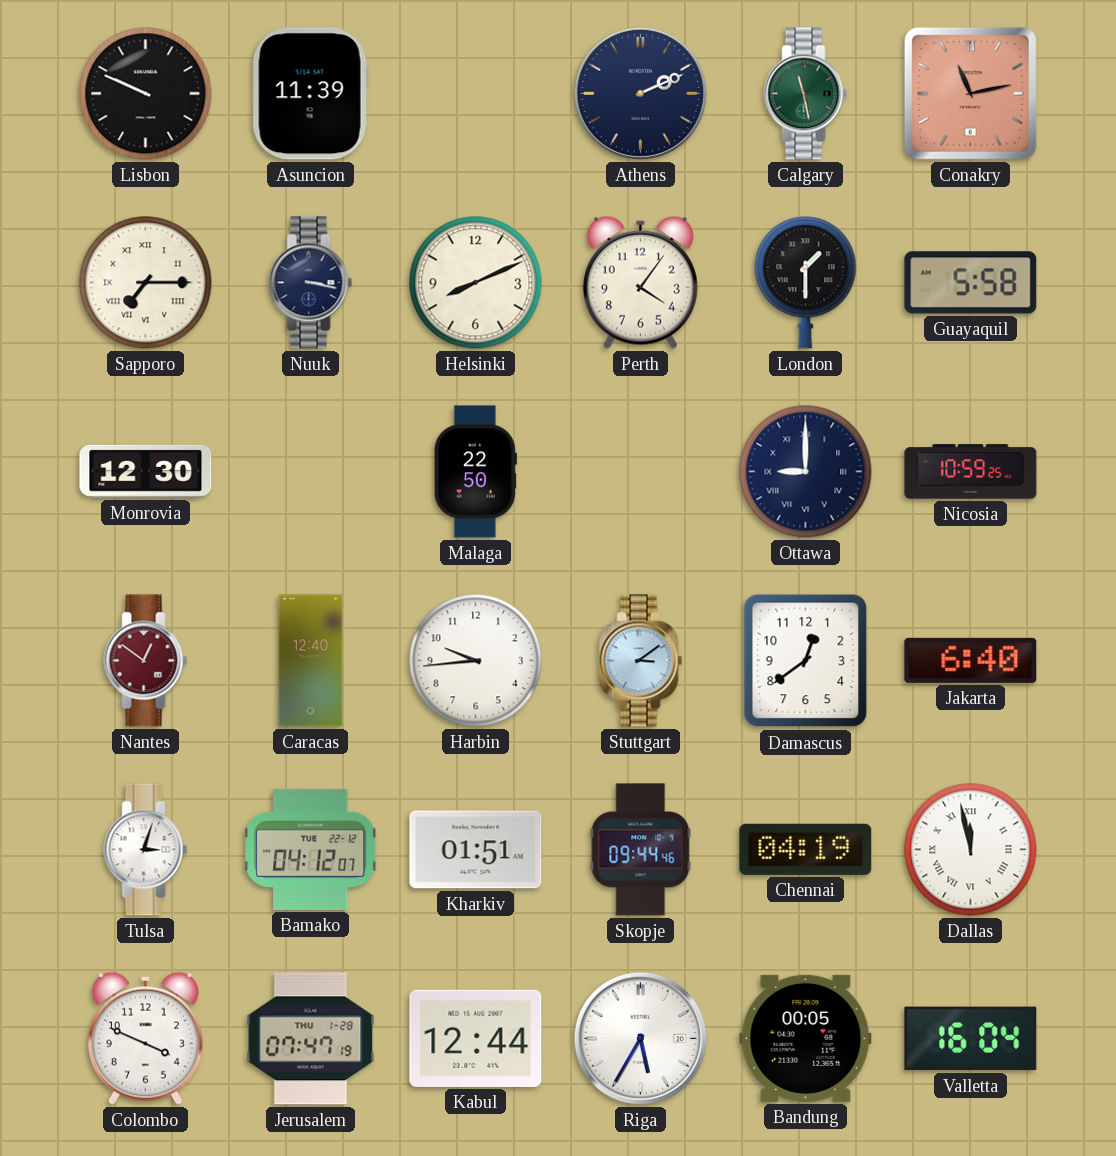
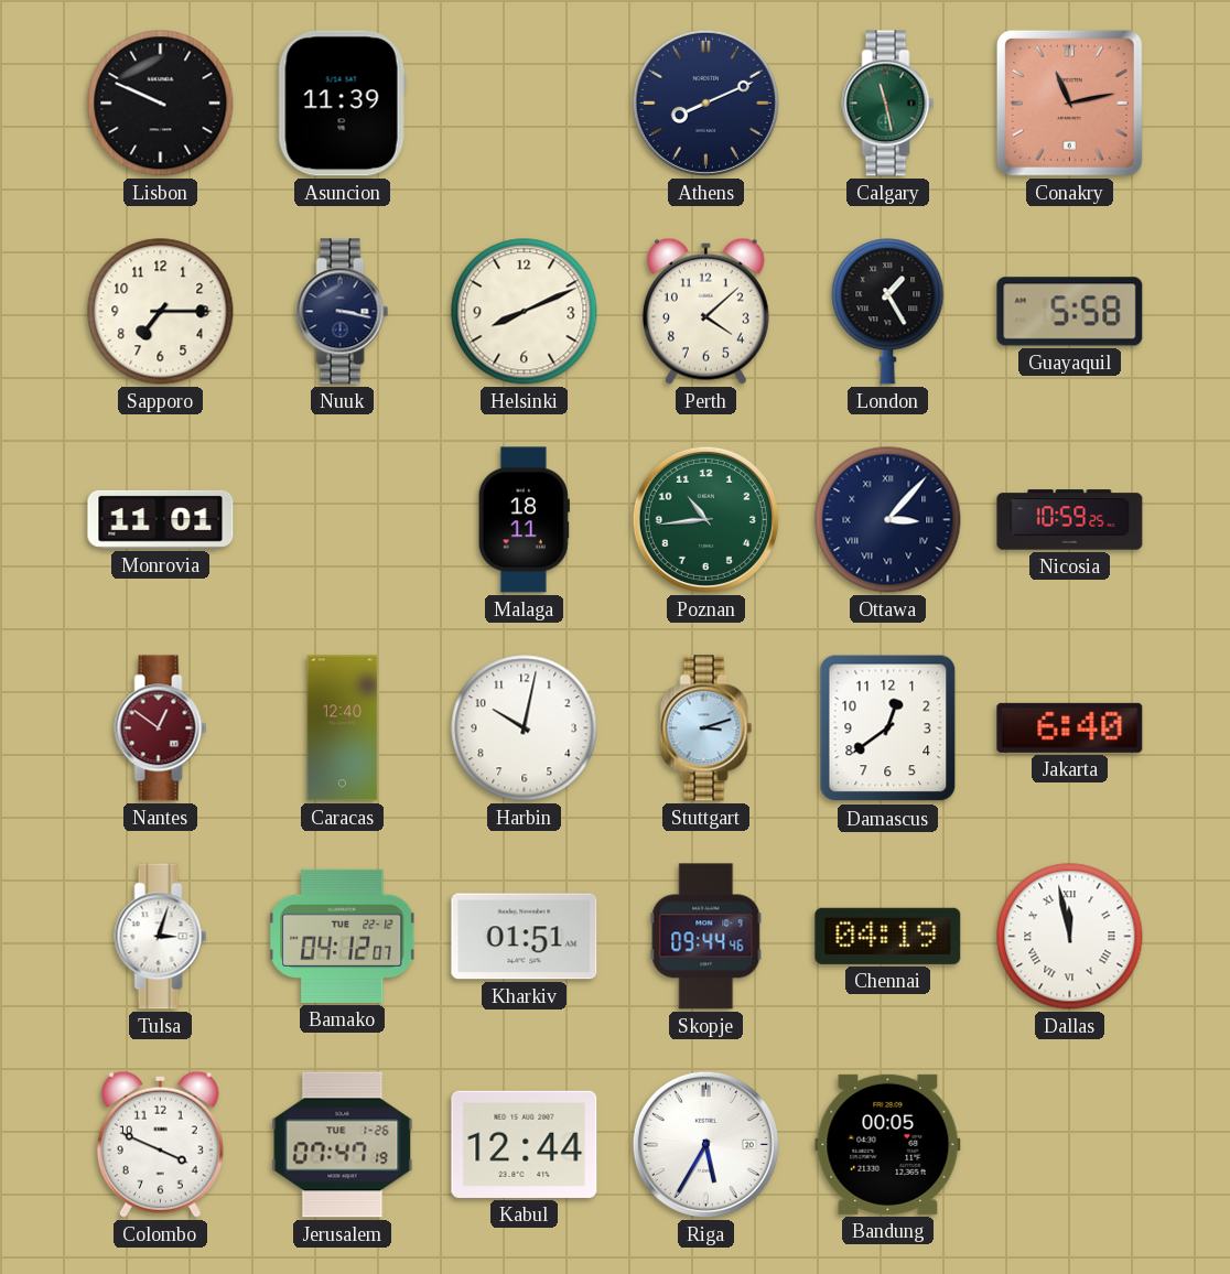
Athens: 2:11 -> 8:11
Sapporo numerals: Roman -> Arabic
Perth: 4:06 -> 4:08
London: 1:30 -> 1:25
Monrovia: 12:30 -> 11:01
Malaga: 22:50 -> 18:11
Poznan: none -> 10:44
Ottawa: 9:00 -> 3:07
Harbin: 9:44 -> 10:02
Stuttgart: 3:09 -> 3:12
Jerusalem date: THU 1-28 -> TUE 1-26
Valletta: 16:04 -> none
